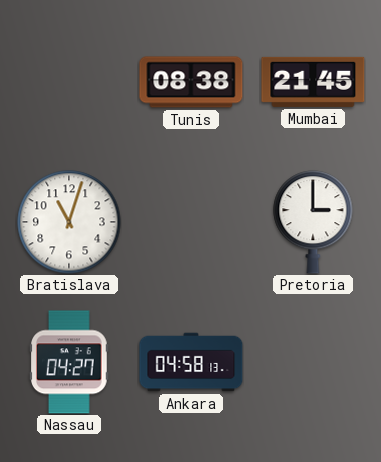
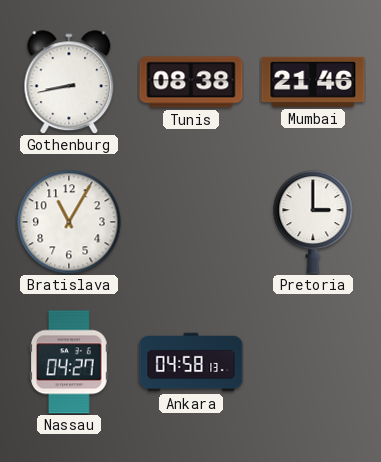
Gothenburg: none -> 8:43
Mumbai: 21:45 -> 21:46
Bratislava: 11:03 -> 11:05
